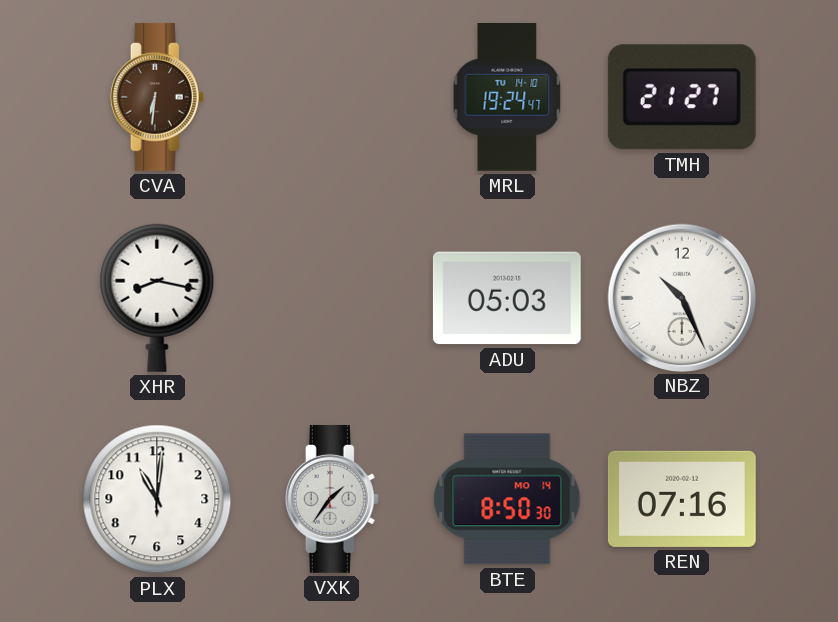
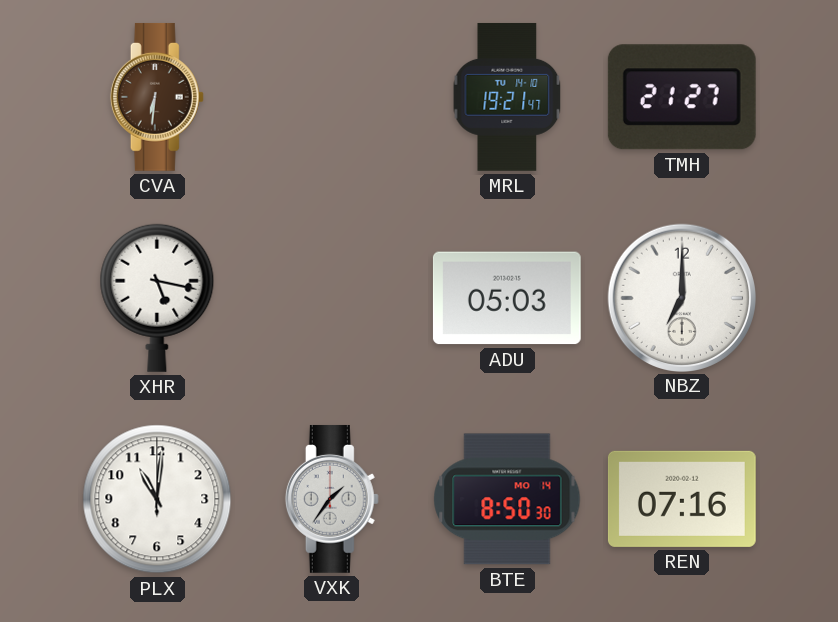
MRL: 19:24 -> 19:21
XHR: 8:17 -> 5:17
NBZ: 10:26 -> 7:00
